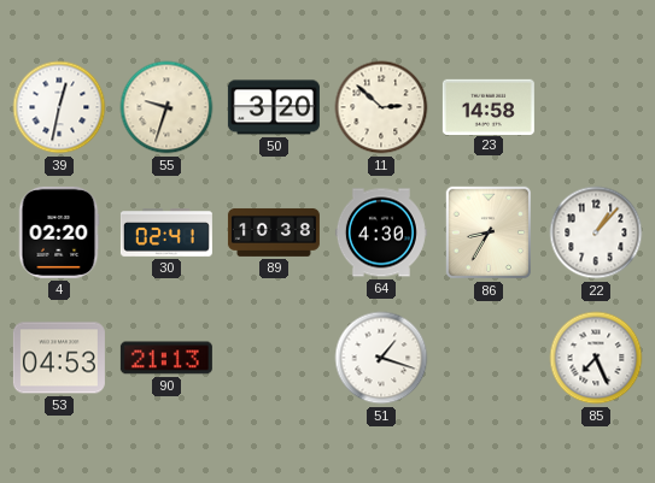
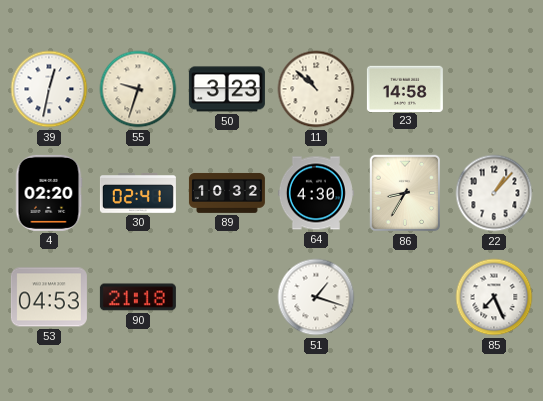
50: 3:20 -> 3:23
11: 2:52 -> 10:52
89: 10:38 -> 10:32
90: 21:13 -> 21:18
